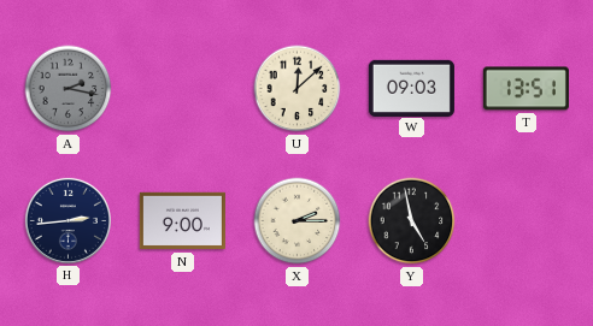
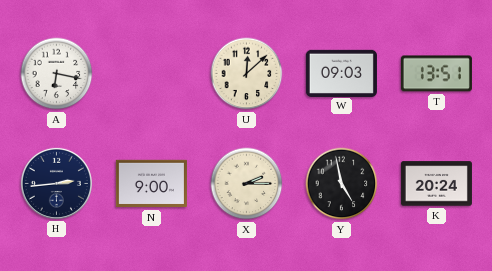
A: 2:17 -> 6:17
A dial: grey -> white
K: none -> 20:24
